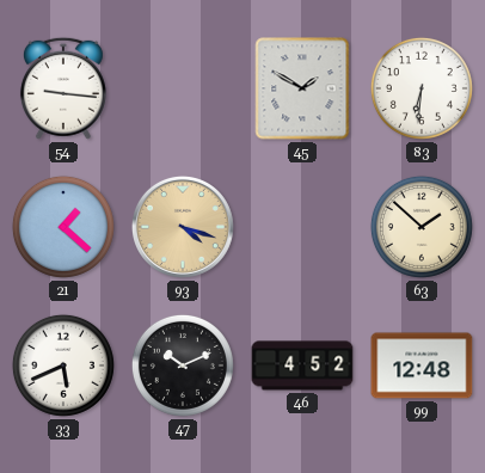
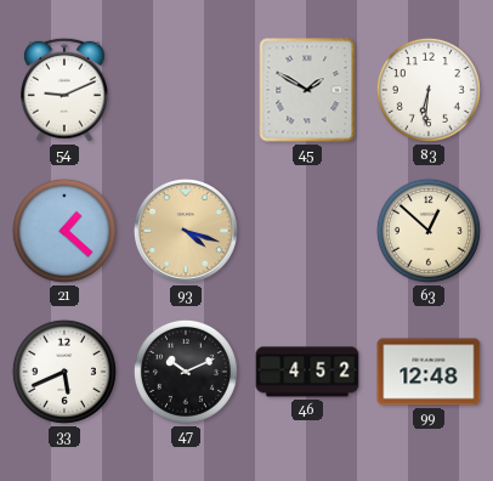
54: 9:16 -> 9:11
63: 1:52 -> 12:52
